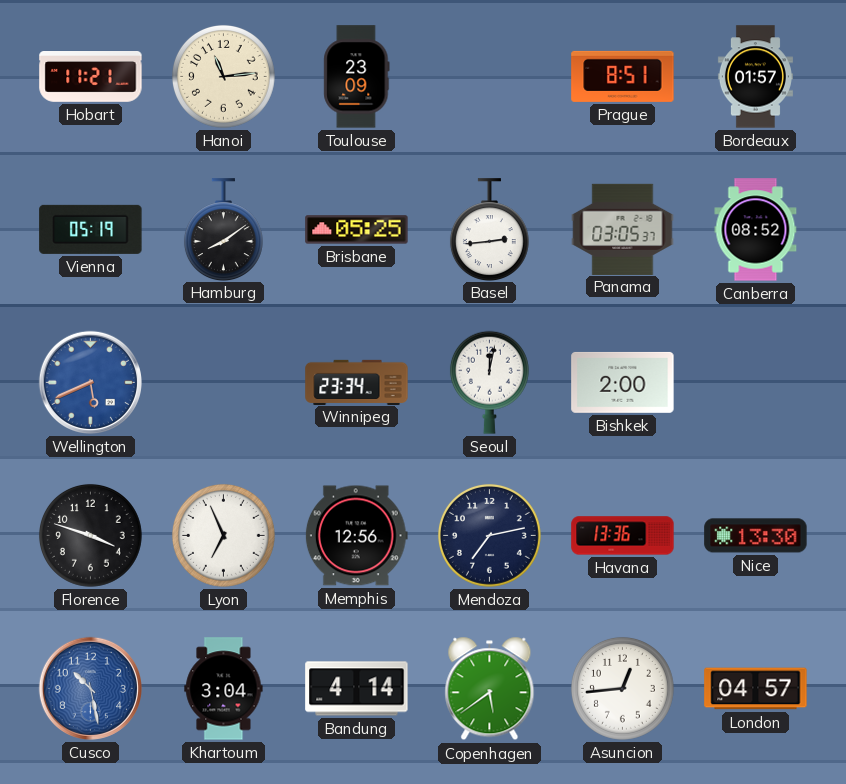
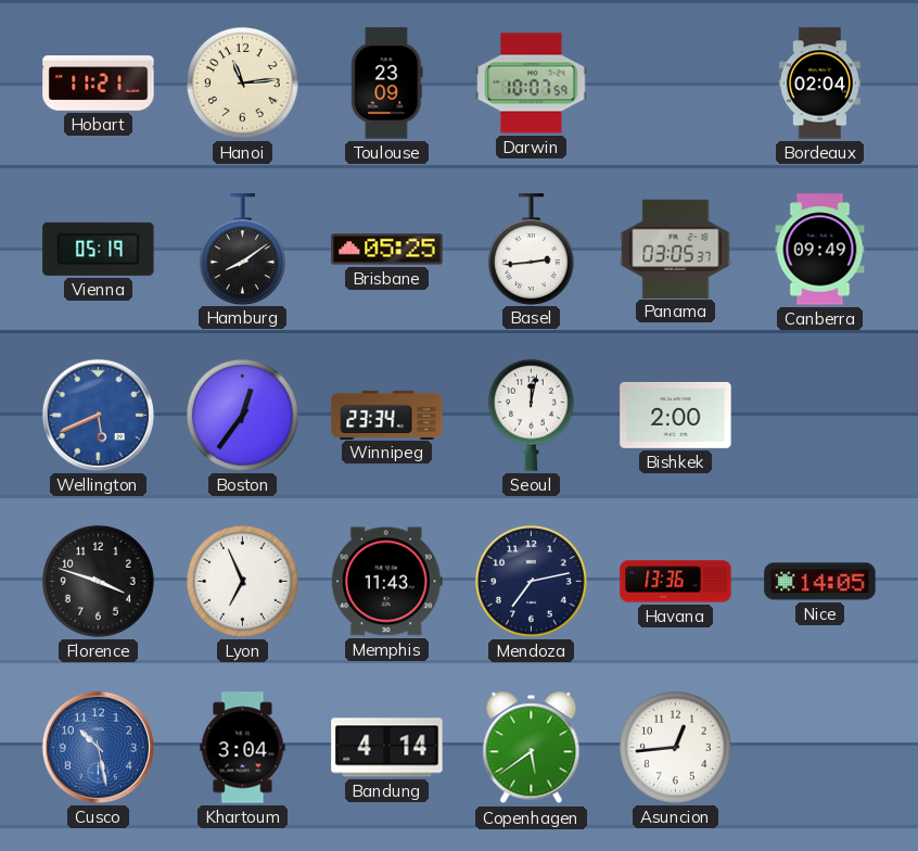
Darwin: none -> 10:07
Prague: 8:51 -> none
Bordeaux: 01:57 -> 02:04
Canberra: 08:52 -> 09:49
Boston: none -> 12:36
Memphis: 12:56 -> 11:43
Nice: 13:30 -> 14:05
London: 04:57 -> none
